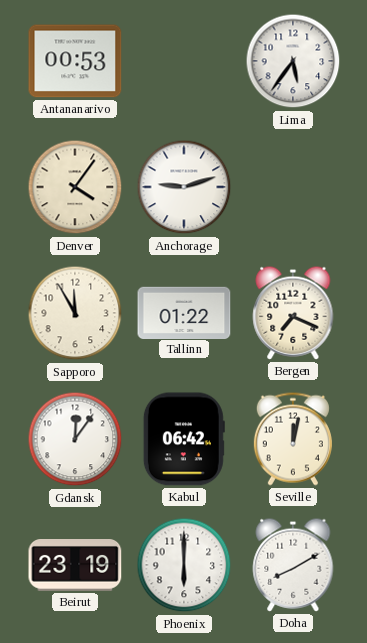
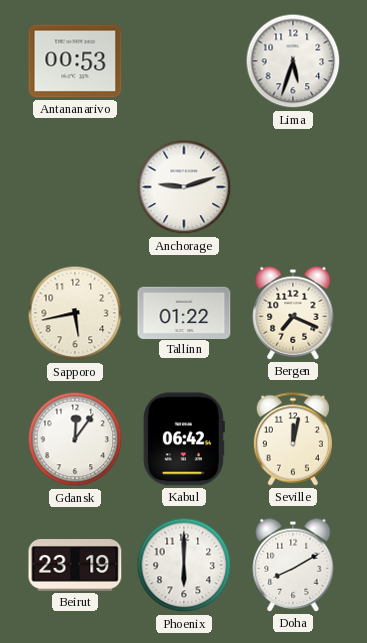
Lima: 5:36 -> 5:33
Denver: 4:06 -> none
Sapporo: 11:55 -> 5:43
